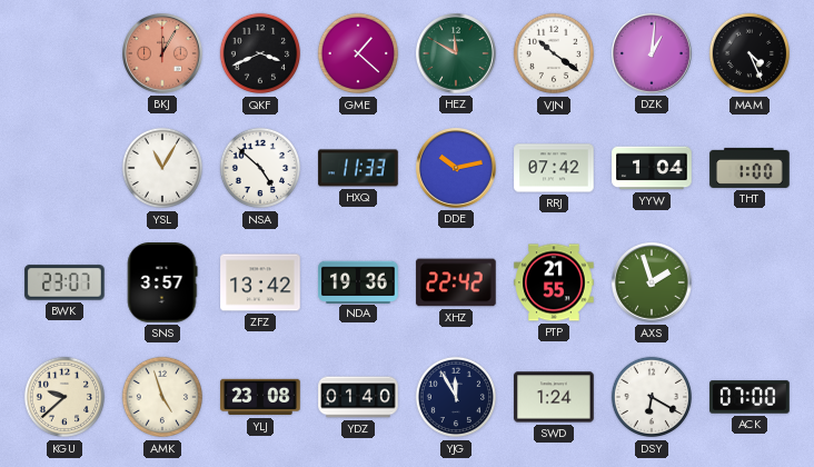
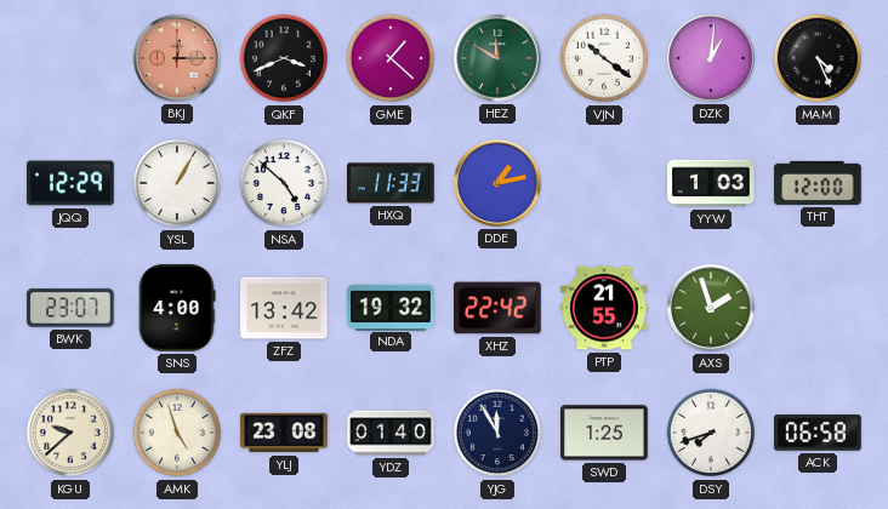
BKJ: 12:05 -> 12:15
JQQ: none -> 12:29
YSL: 11:05 -> 1:05
DDE: 10:13 -> 1:13
RRJ: 07:42 -> none
YYW: 1:04 -> 1:03
THT: 1:00 -> 12:00
SNS: 3:57 -> 4:00
NDA: 19:36 -> 19:32
SWD: 1:24 -> 1:25
DSY: 6:20 -> 7:42
ACK: 07:00 -> 06:58
